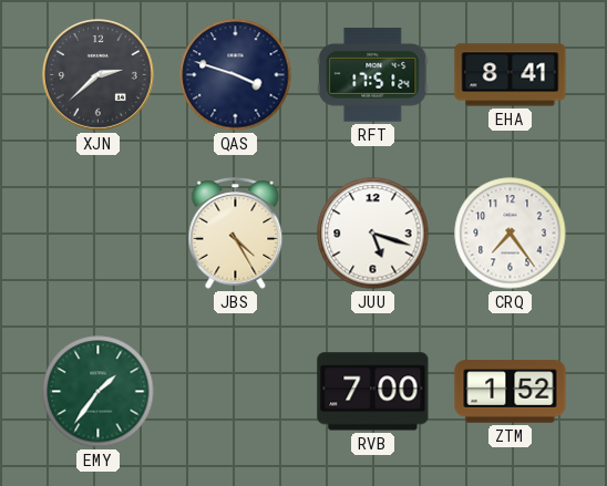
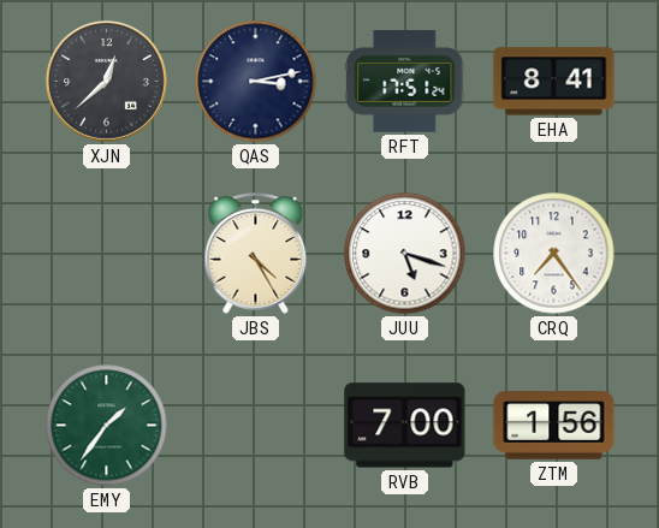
XJN: 2:38 -> 12:38
QAS: 3:48 -> 3:13
ZTM: 1:52 -> 1:56
